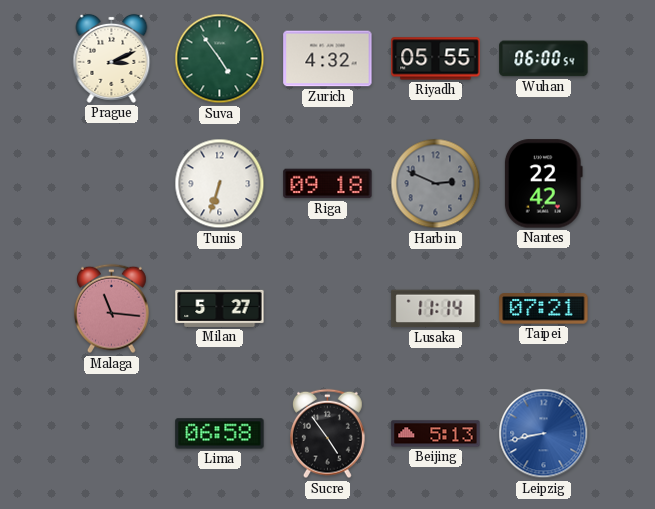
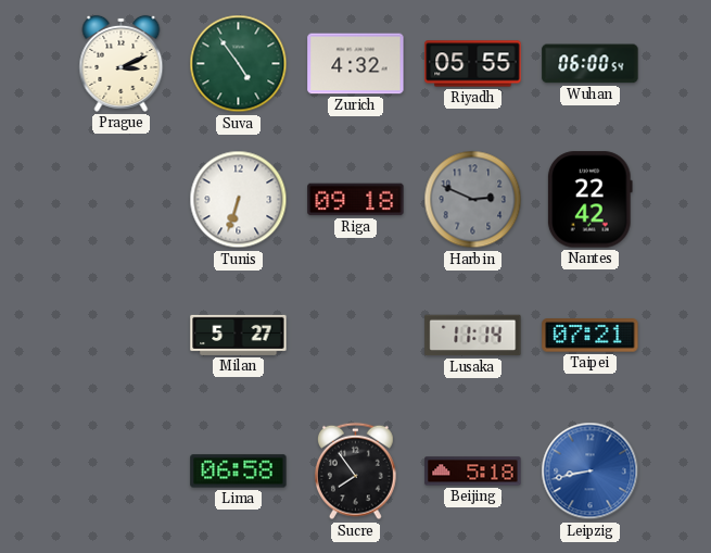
Malaga: 11:16 -> none
Sucre: 4:54 -> 7:54
Beijing: 5:13 -> 5:18
